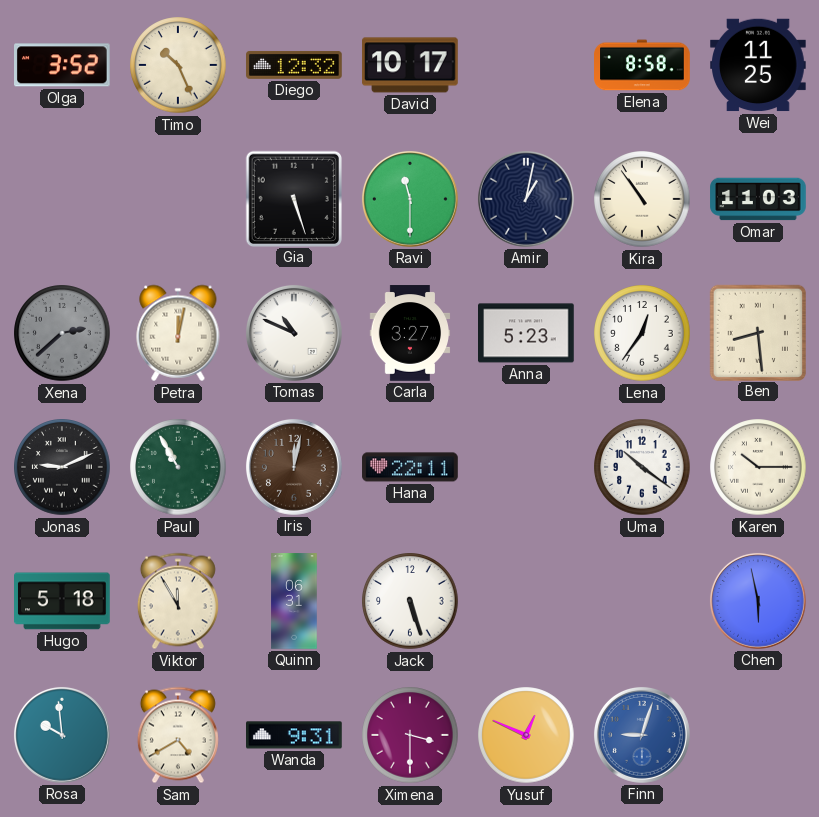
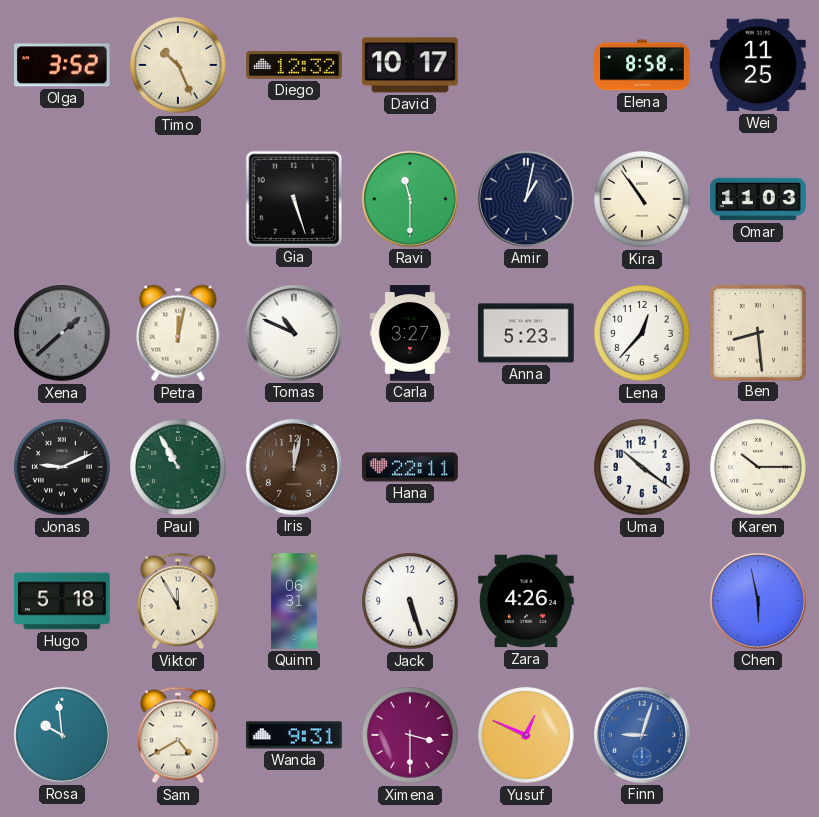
Xena: 2:38 -> 1:38
Lena: 12:36 -> 12:37
Zara: none -> 4:26
